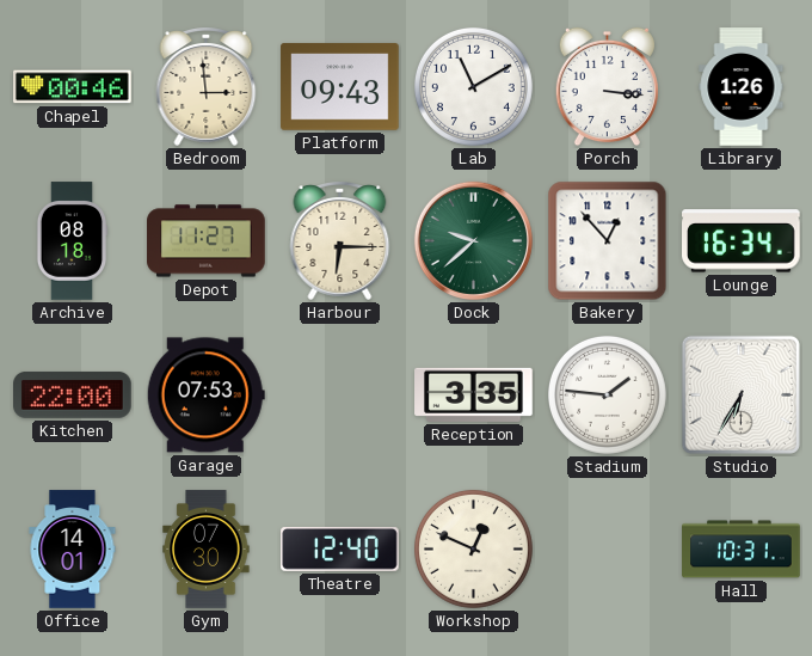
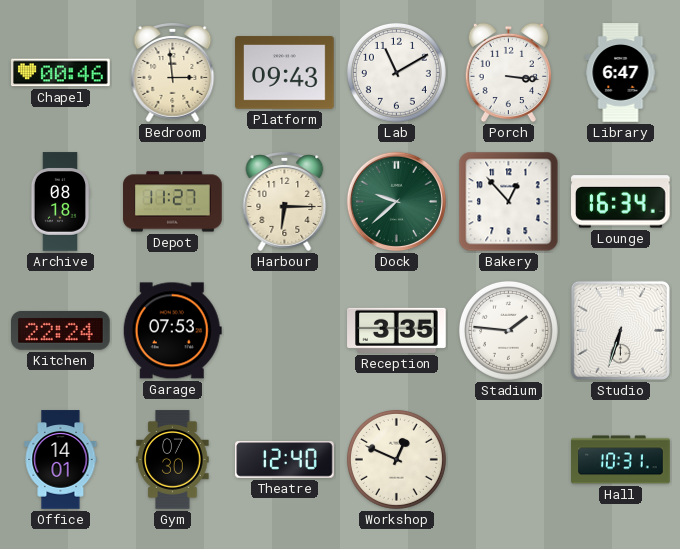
Library: 1:26 -> 6:47
Kitchen: 22:00 -> 22:24
Studio: 6:35 -> 6:33
